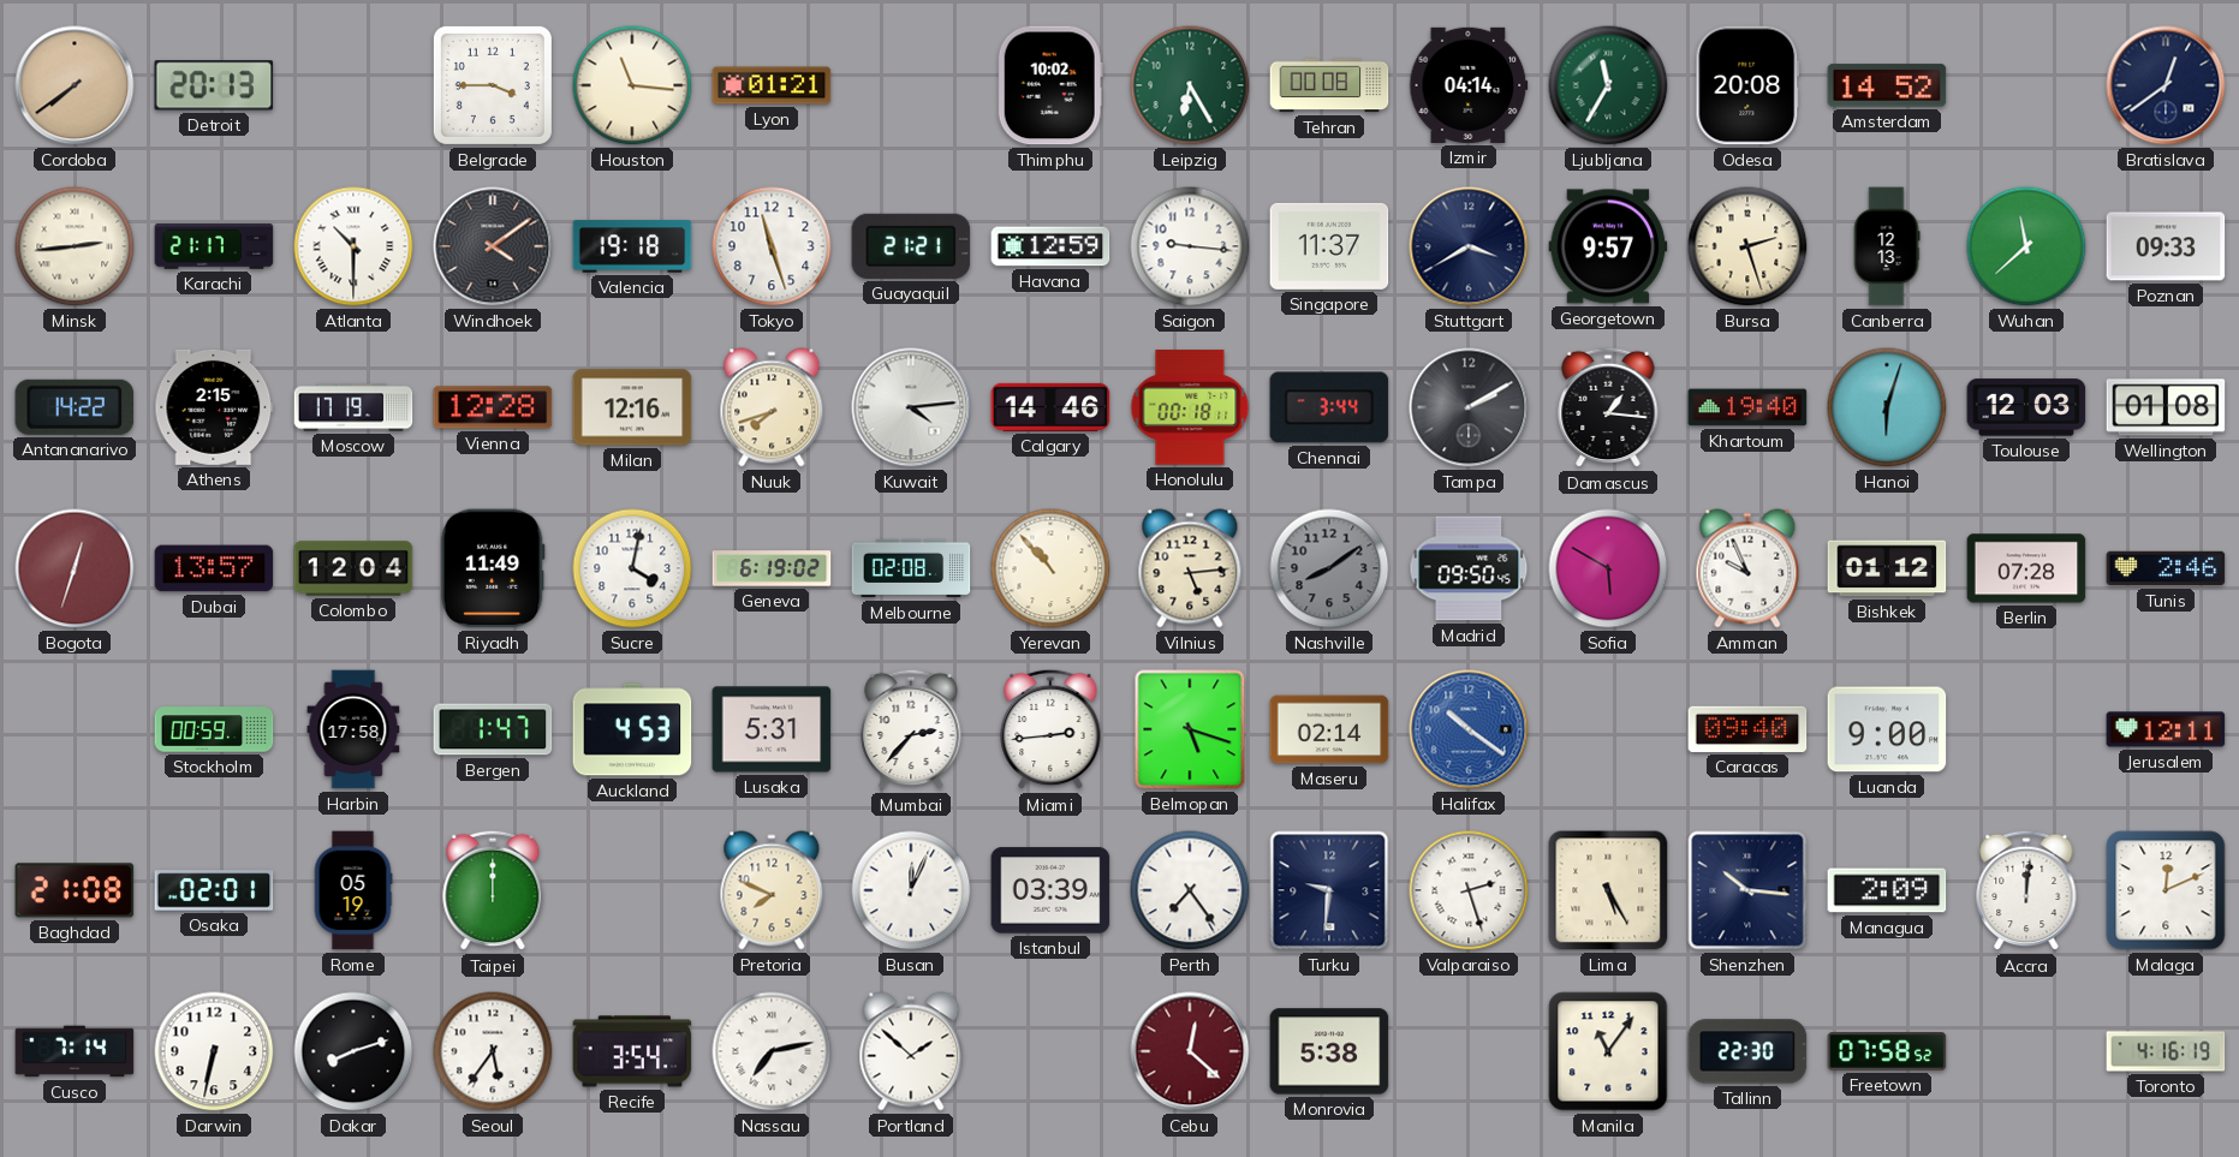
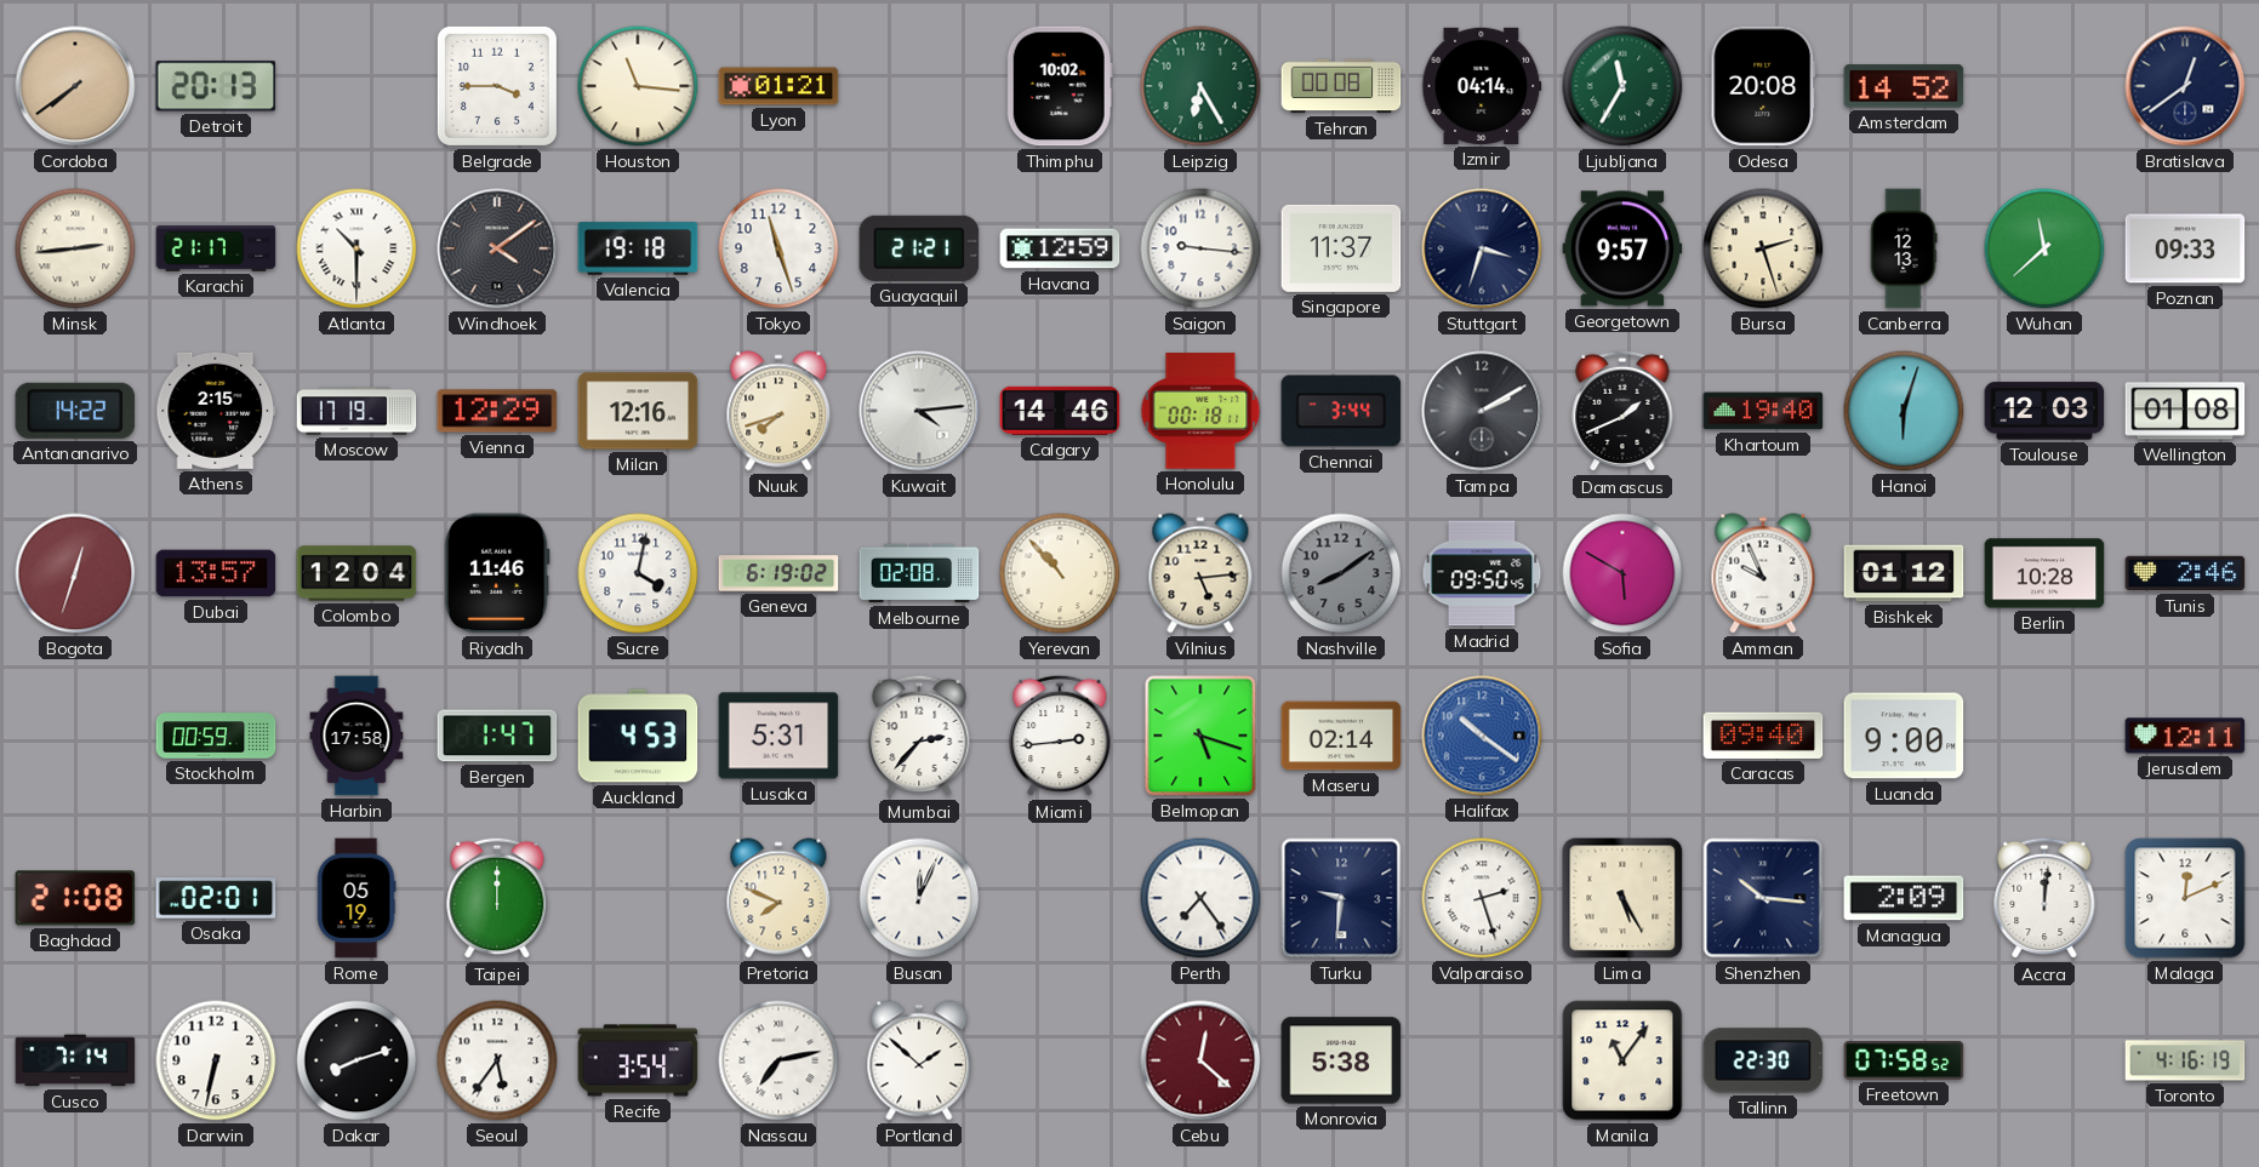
Stuttgart: 3:40 -> 3:33
Vienna: 12:28 -> 12:29
Damascus: 1:16 -> 1:41
Riyadh: 11:49 -> 11:46
Berlin: 07:28 -> 10:28
Istanbul: 03:39 -> none
